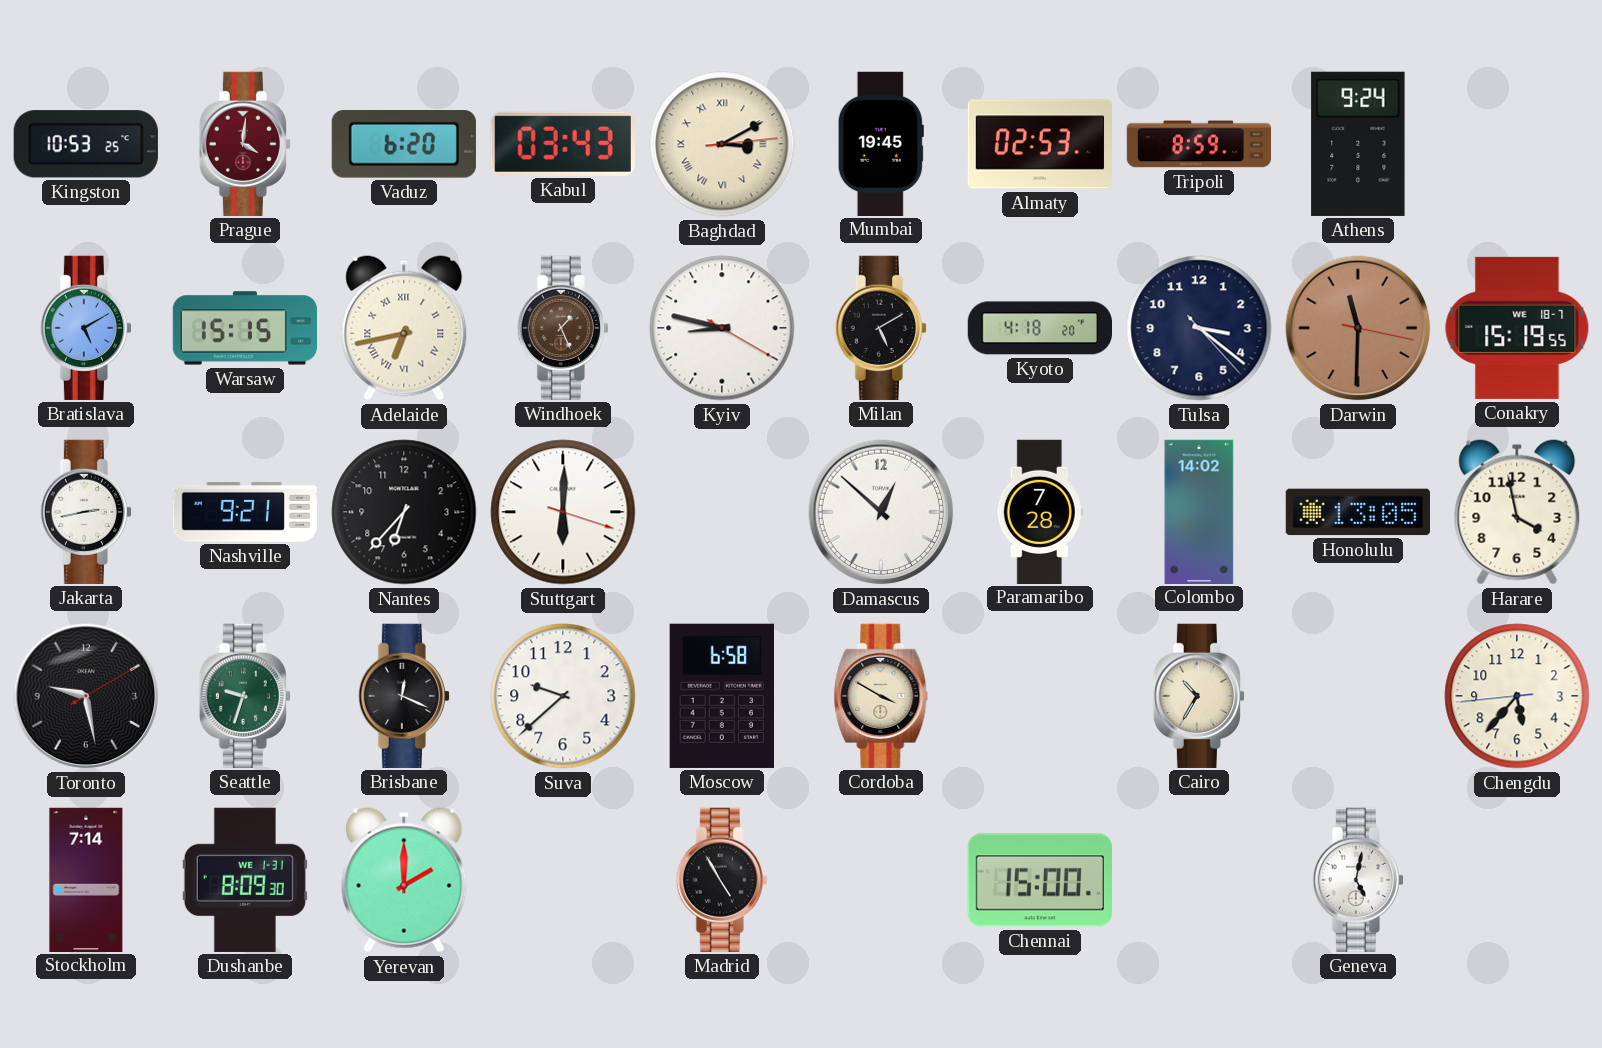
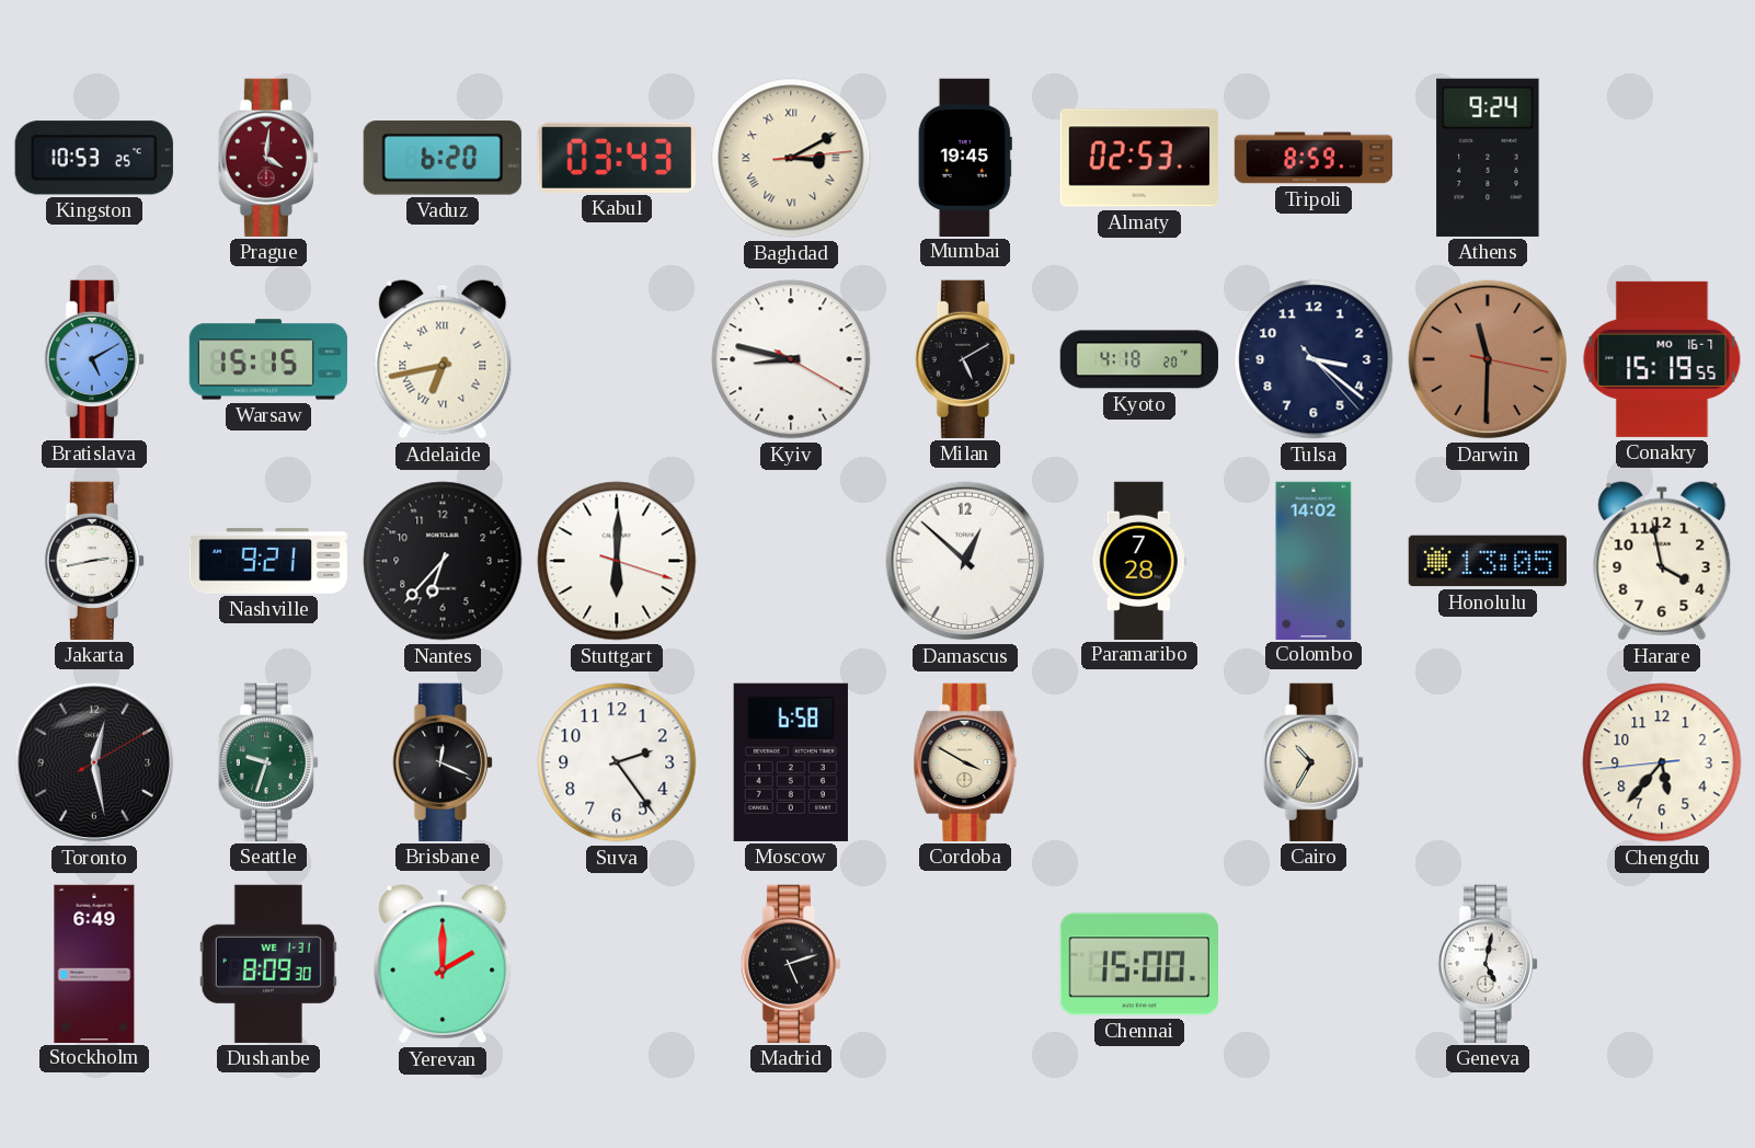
Windhoek: 1:26 -> none
Conakry date: WE 18-7 -> MO 16-7
Toronto: 9:28 -> 12:28
Suva: 9:38 -> 2:24
Stockholm: 7:14 -> 6:49
Madrid: 4:55 -> 5:12
